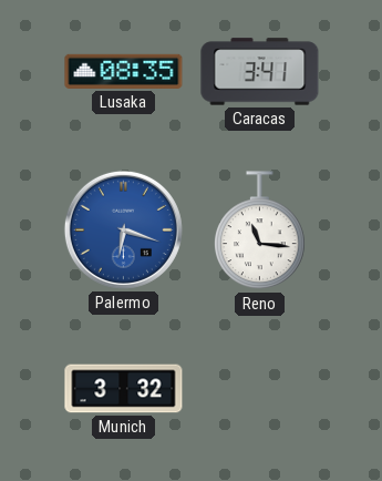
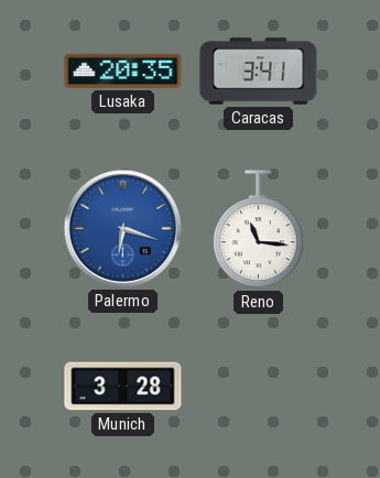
Lusaka: 08:35 -> 20:35
Munich: 3:32 -> 3:28
